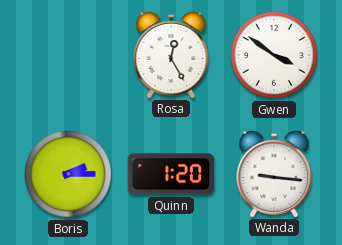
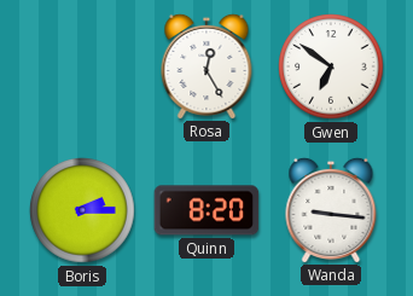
Gwen: 3:51 -> 6:51
Quinn: 1:20 -> 8:20
